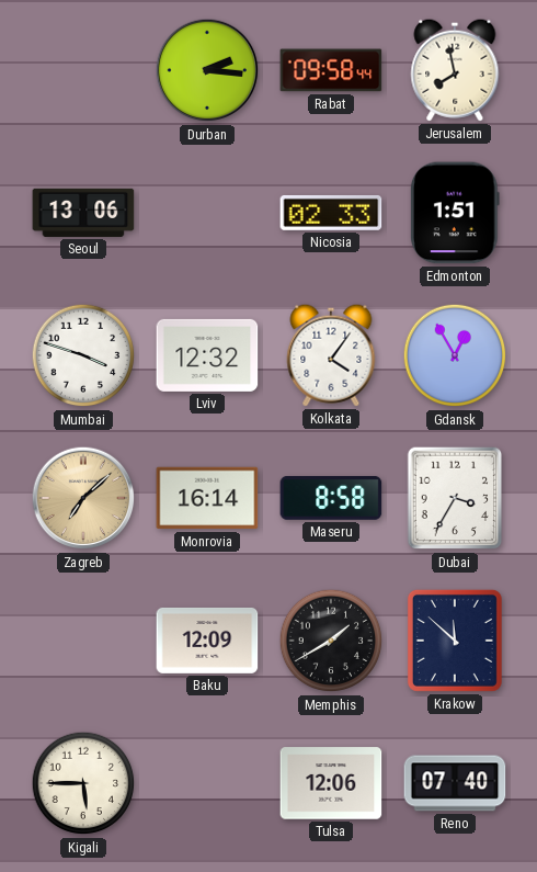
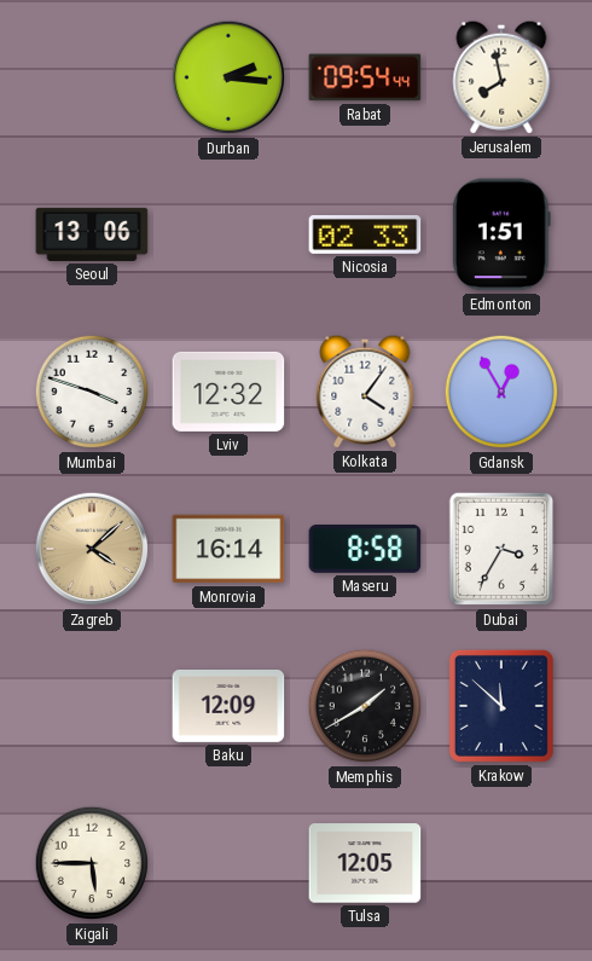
Rabat: 09:58 -> 09:54
Zagreb: 7:08 -> 4:08
Tulsa: 12:06 -> 12:05
Reno: 07:40 -> none
